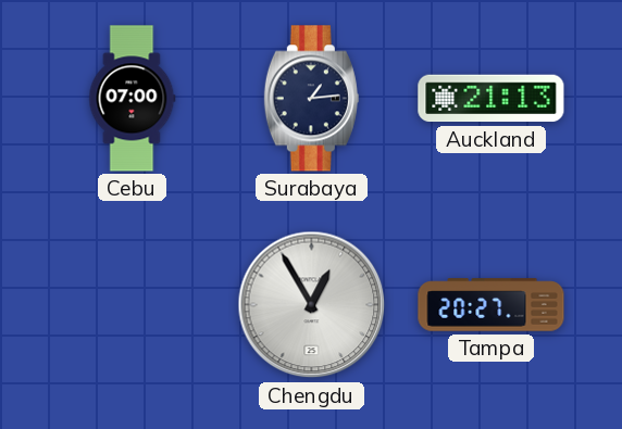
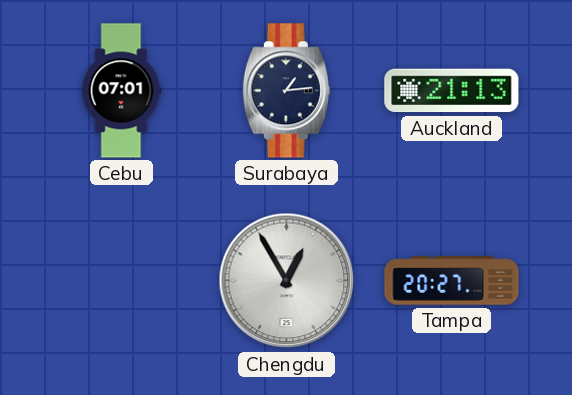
Cebu: 07:00 -> 07:01
